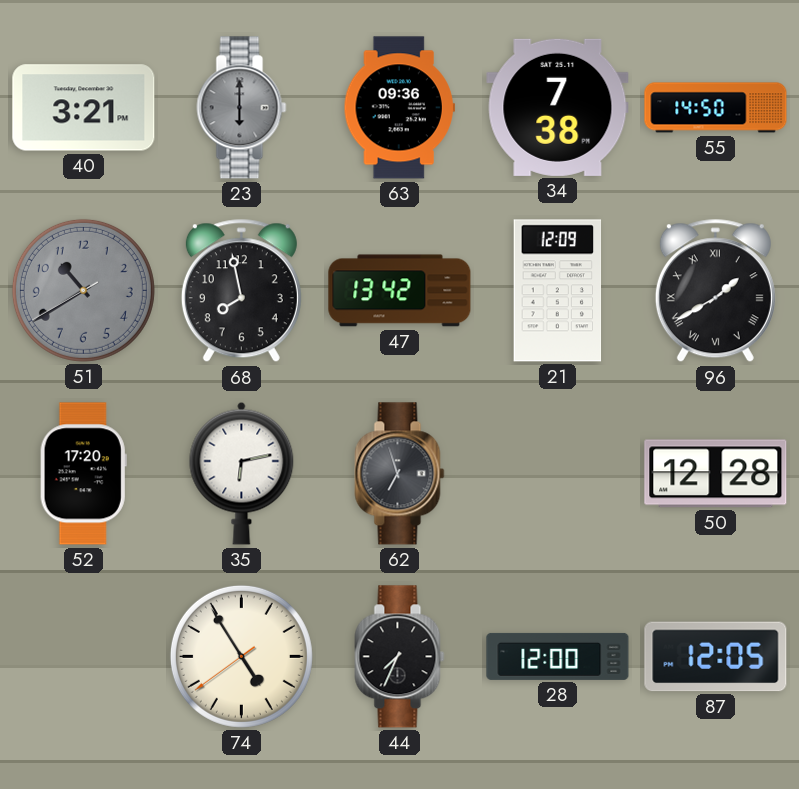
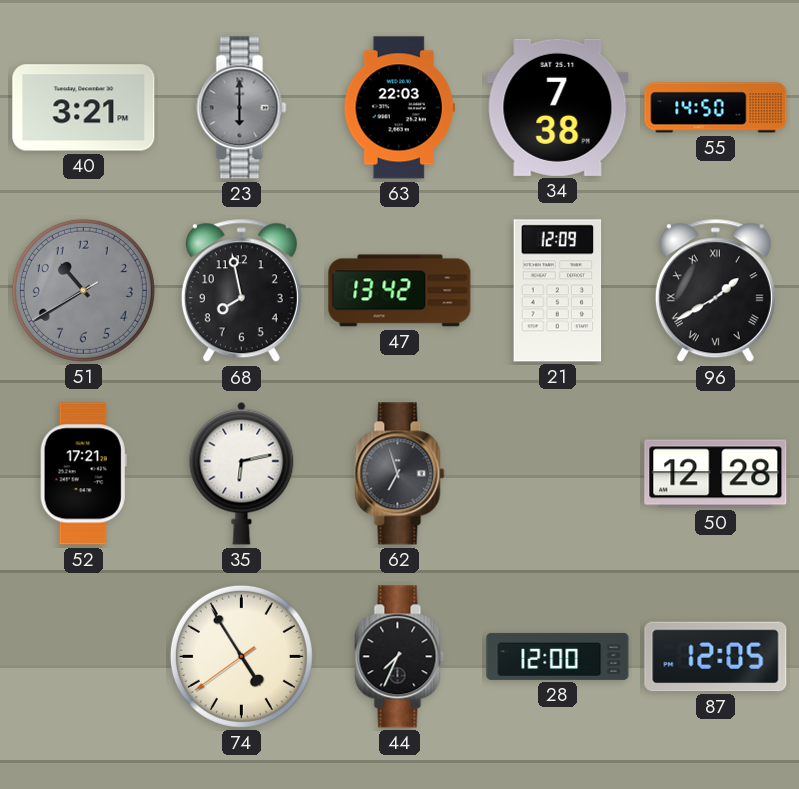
63: 09:36 -> 22:03
52: 17:20 -> 17:21
